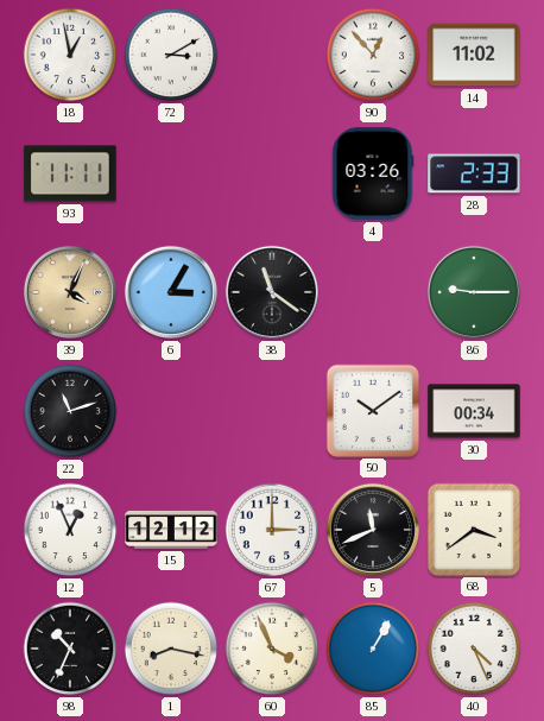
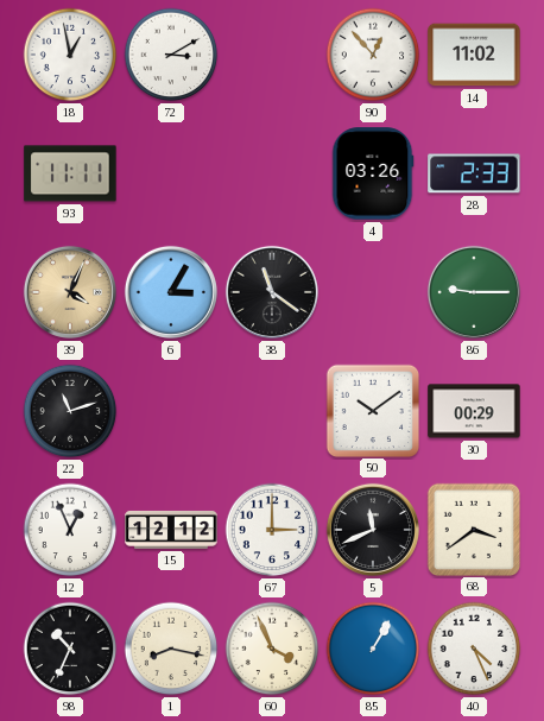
30: 00:34 -> 00:29
